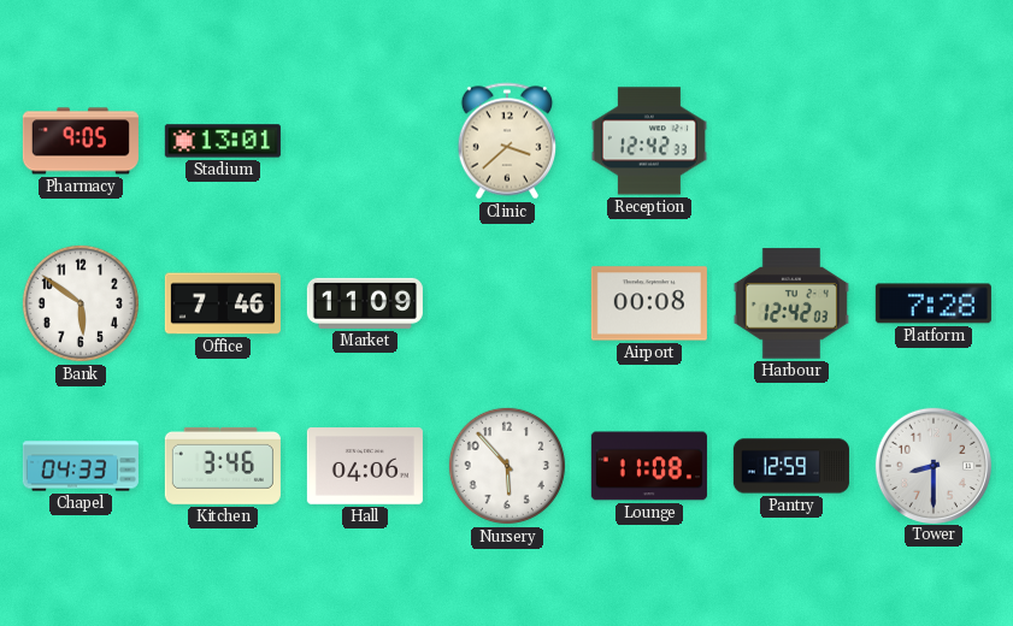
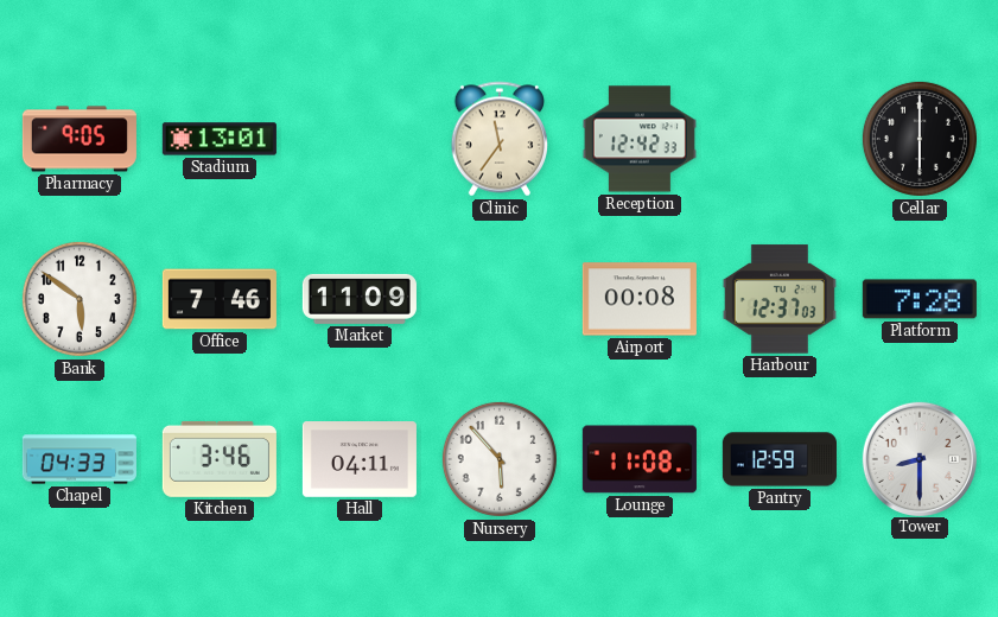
Clinic: 3:38 -> 11:36
Cellar: none -> 6:00
Harbour: 12:42 -> 12:37
Hall: 04:06 -> 04:11
